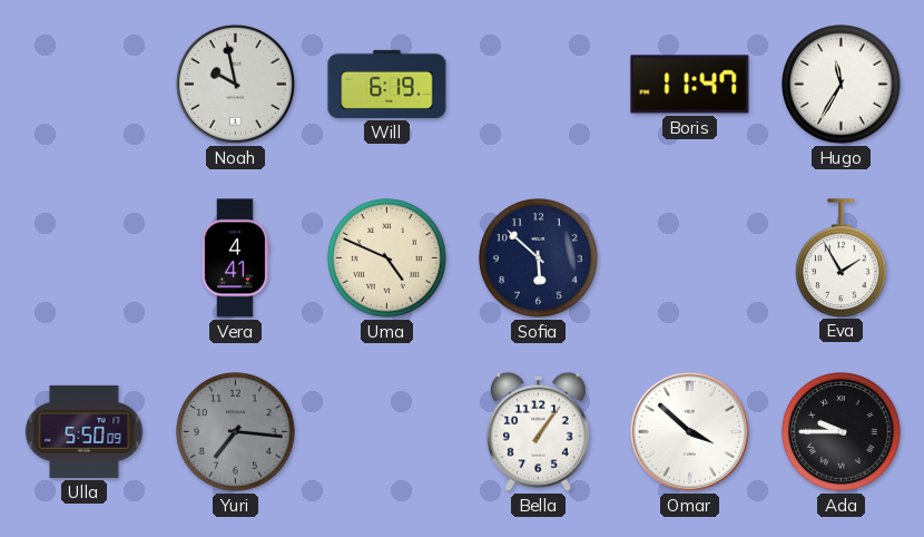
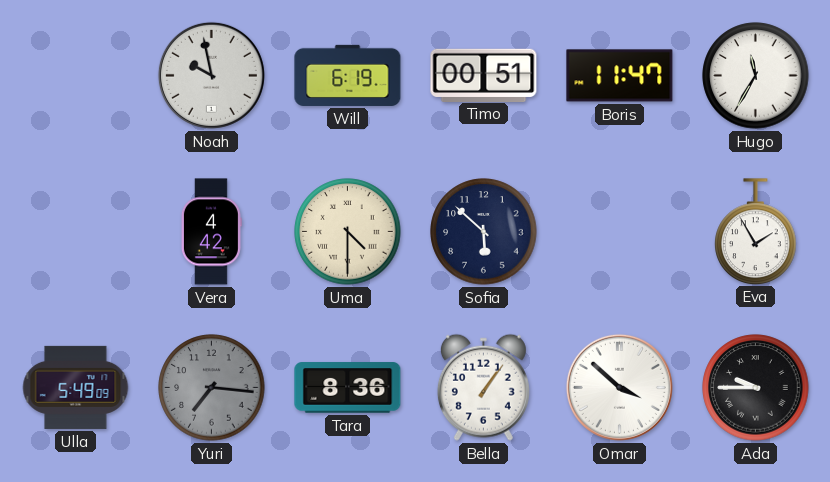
Timo: none -> 00:51
Vera: 4:41 -> 4:42
Uma: 4:49 -> 4:30
Ulla: 5:50 -> 5:49
Tara: none -> 8:36
